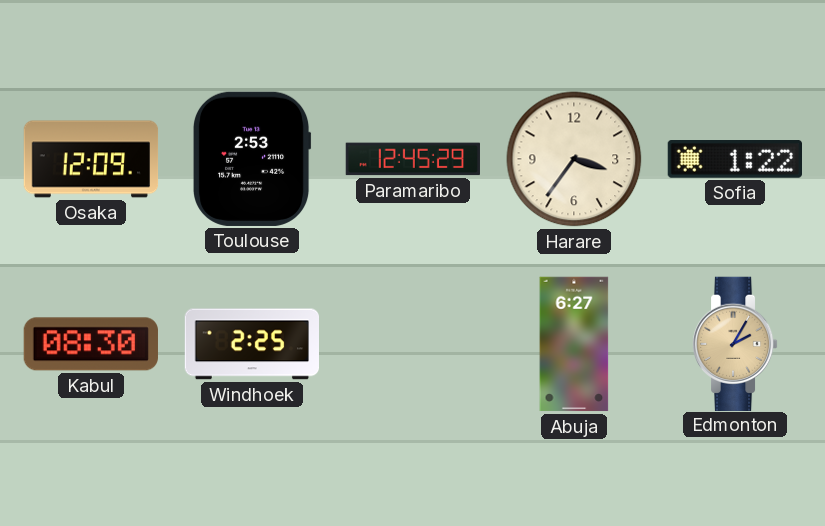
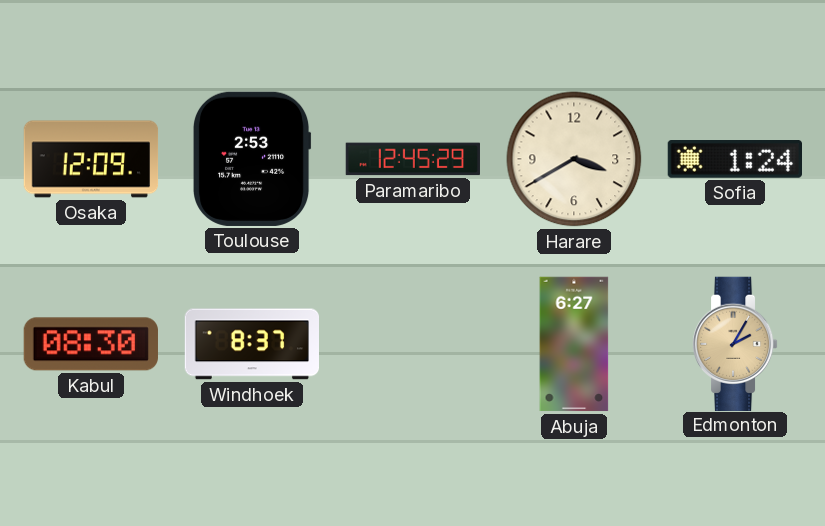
Harare: 3:36 -> 3:40
Sofia: 1:22 -> 1:24
Windhoek: 2:25 -> 8:37
